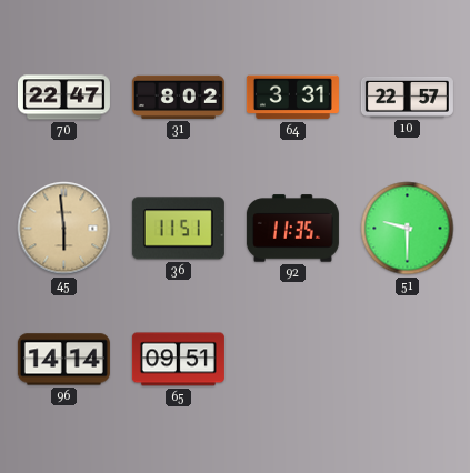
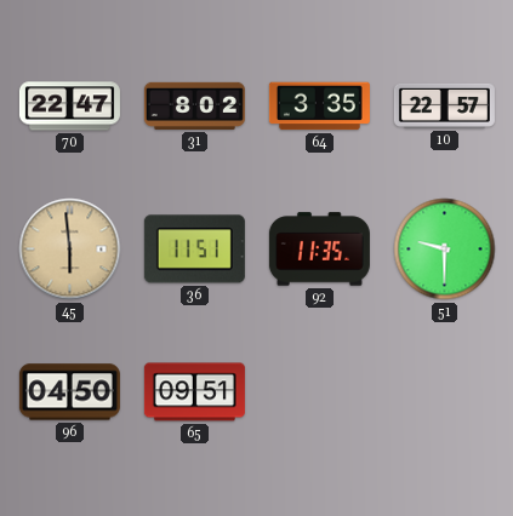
64: 3:31 -> 3:35
96: 14:14 -> 04:50
